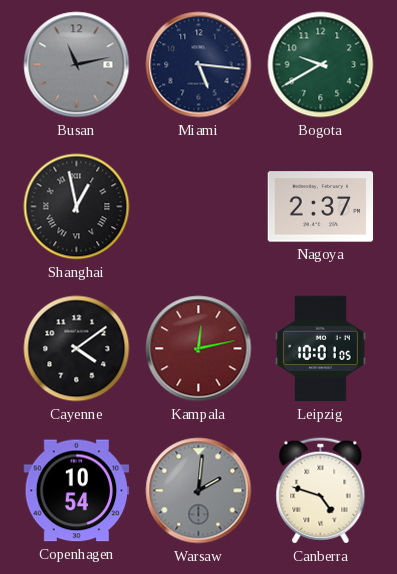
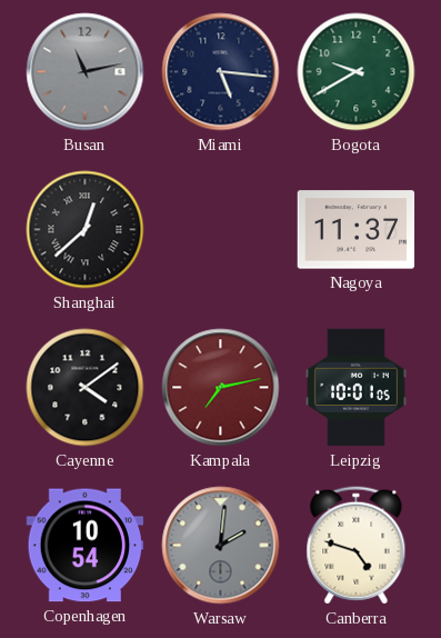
Shanghai: 12:58 -> 12:38
Nagoya: 2:37 -> 11:37
Kampala: 12:13 -> 7:13
